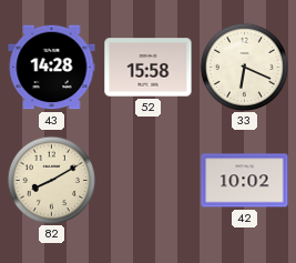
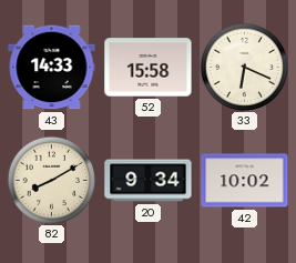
43: 14:28 -> 14:33
20: none -> 9:34
